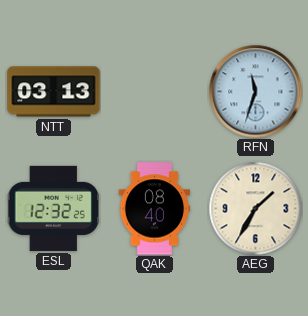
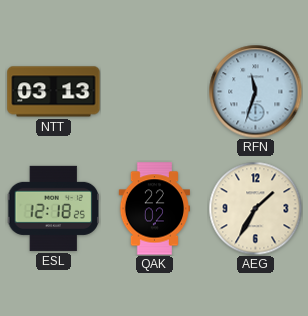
ESL: 12:32 -> 12:18
QAK: 08:40 -> 22:02
